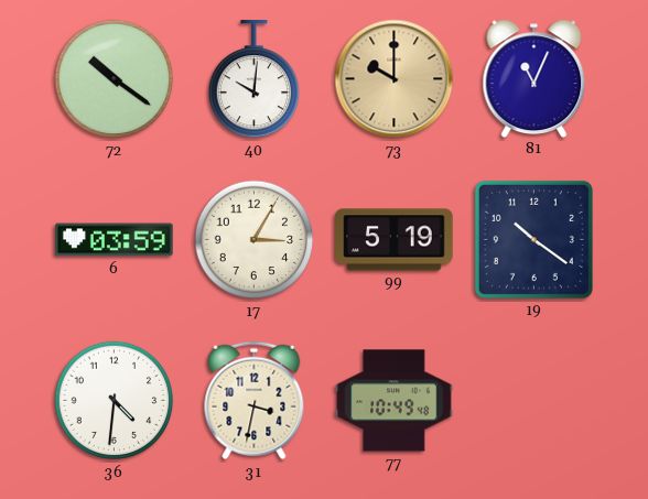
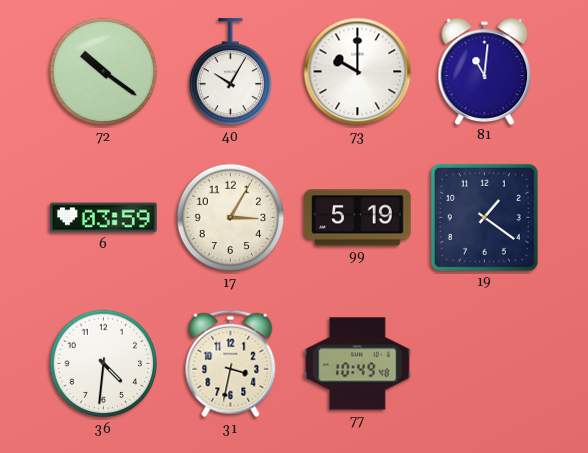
40: 10:01 -> 10:05
73 dial: champagne -> white
81: 11:04 -> 11:01
19: 10:21 -> 1:21
